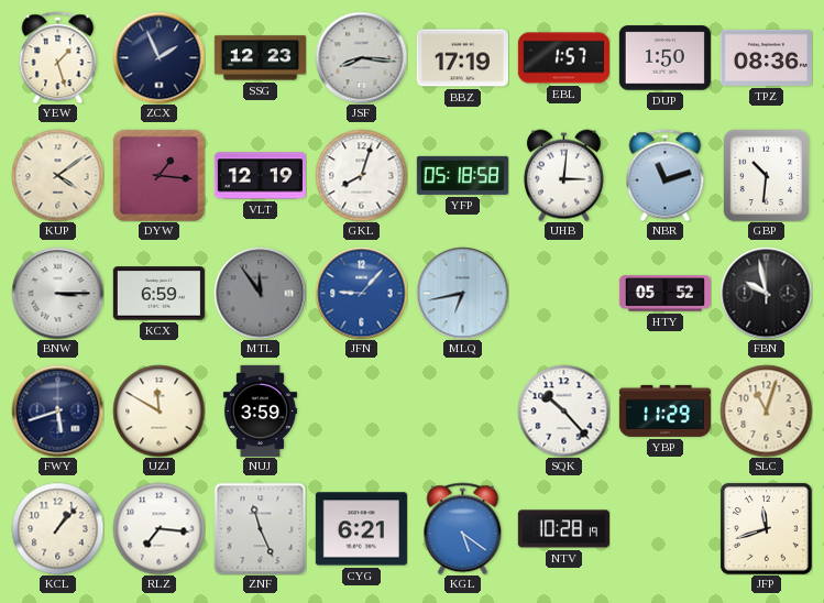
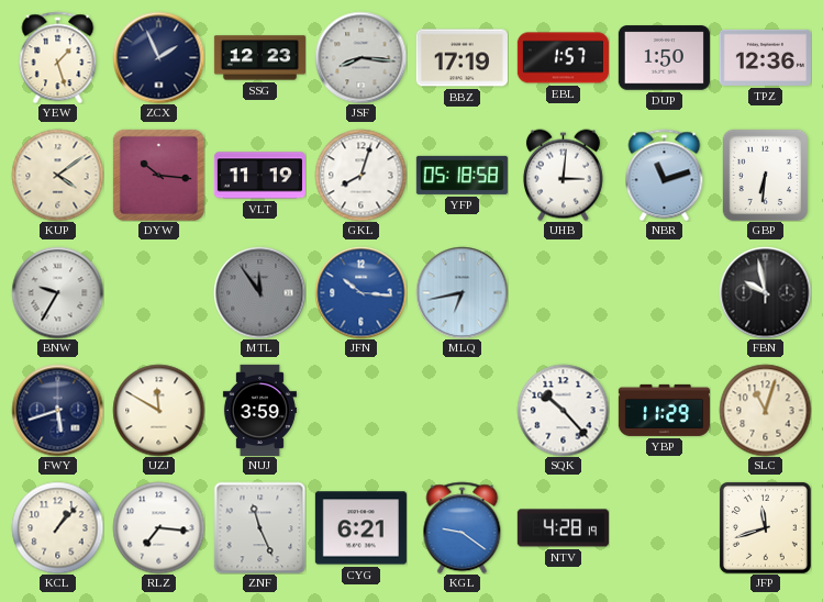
TPZ: 08:36 -> 12:36
DYW: 1:16 -> 10:16
VLT: 12:19 -> 11:19
GBP: 10:31 -> 6:31
BNW: 3:15 -> 9:35
KCX: 6:59 -> none
JFN: 9:07 -> 10:16
HTY: 05:52 -> none
KGL: 5:21 -> 9:21
NTV: 10:28 -> 4:28
